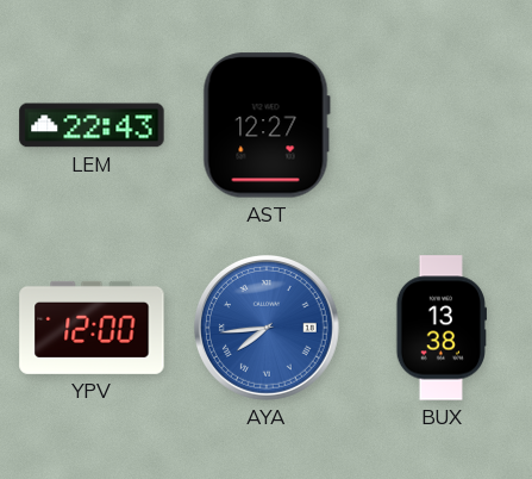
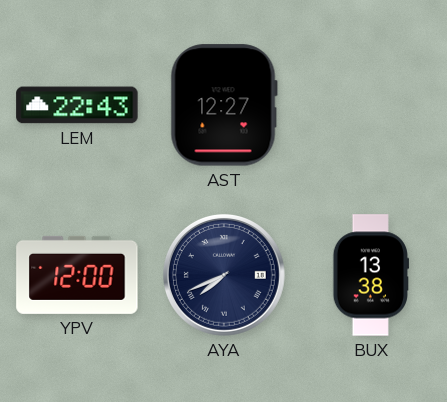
AYA: 7:44 -> 7:41
AYA dial: blue -> navy
